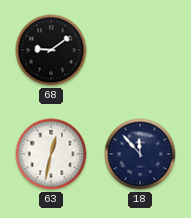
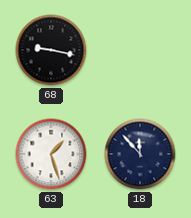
68: 9:09 -> 9:17
63: 12:32 -> 1:27
